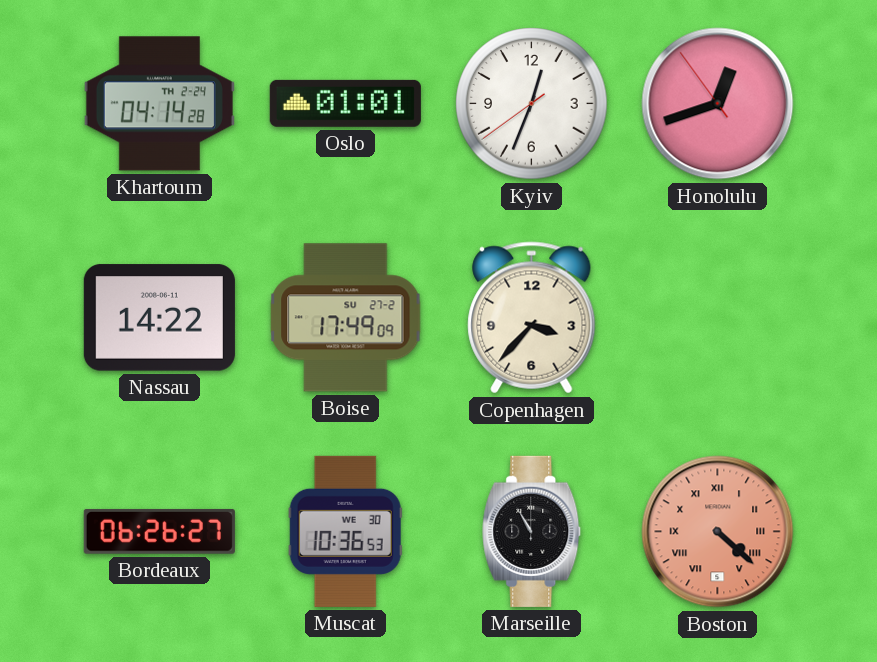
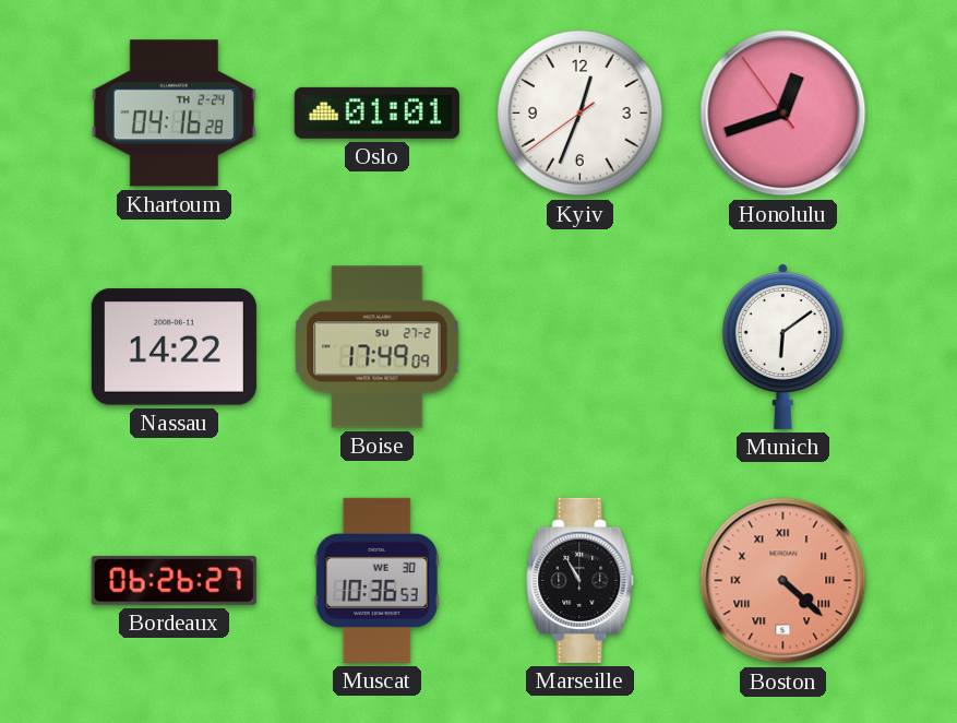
Khartoum: 04:14 -> 04:16
Copenhagen: 3:37 -> none
Munich: none -> 6:09
